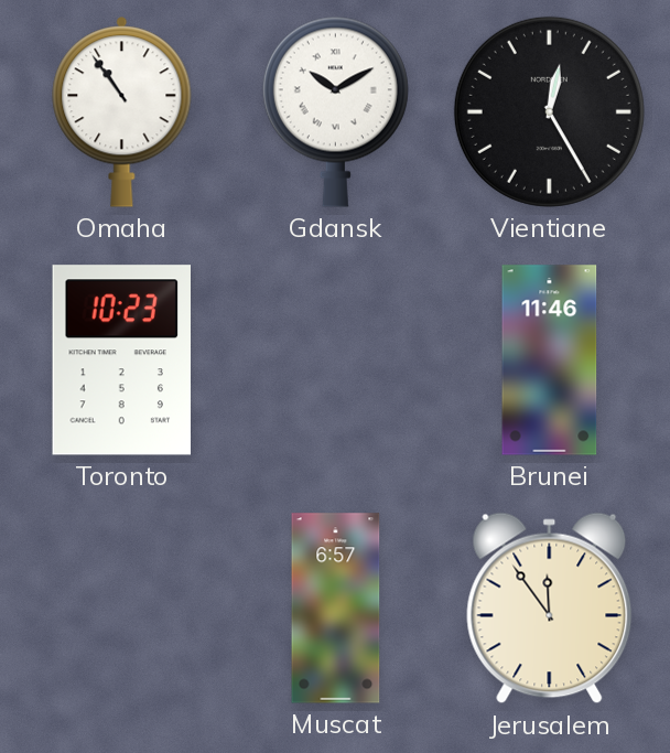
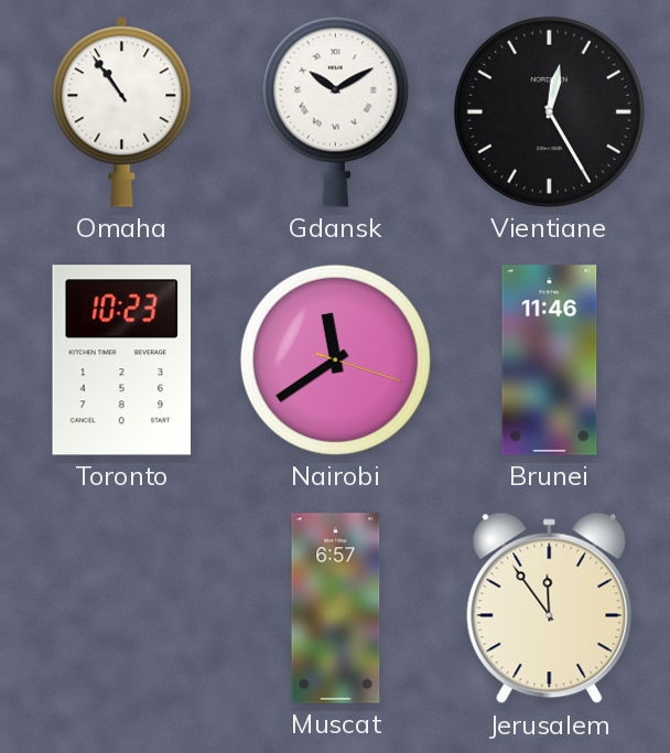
Nairobi: none -> 11:39
